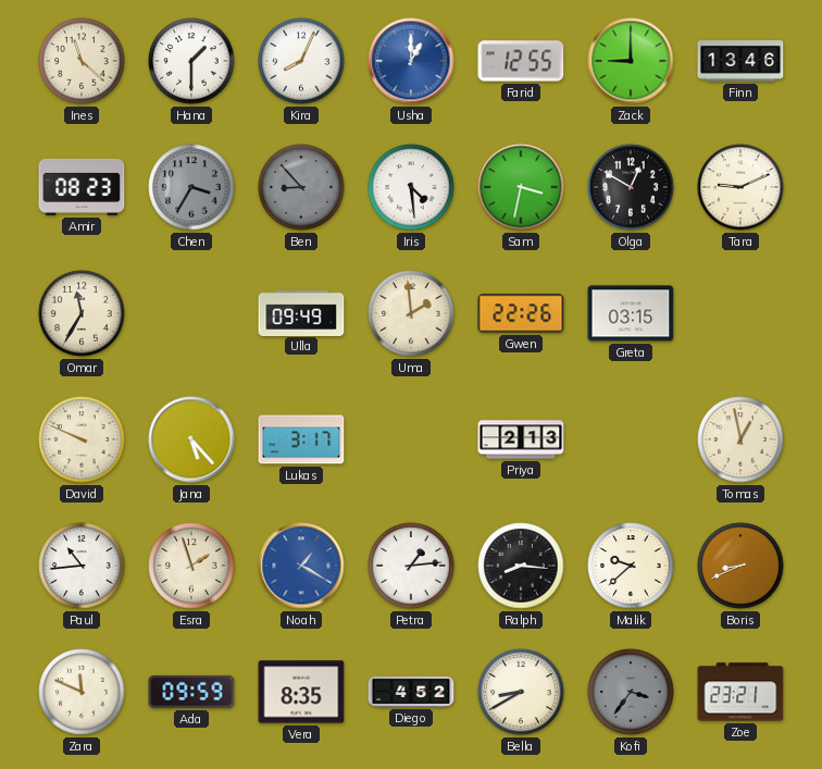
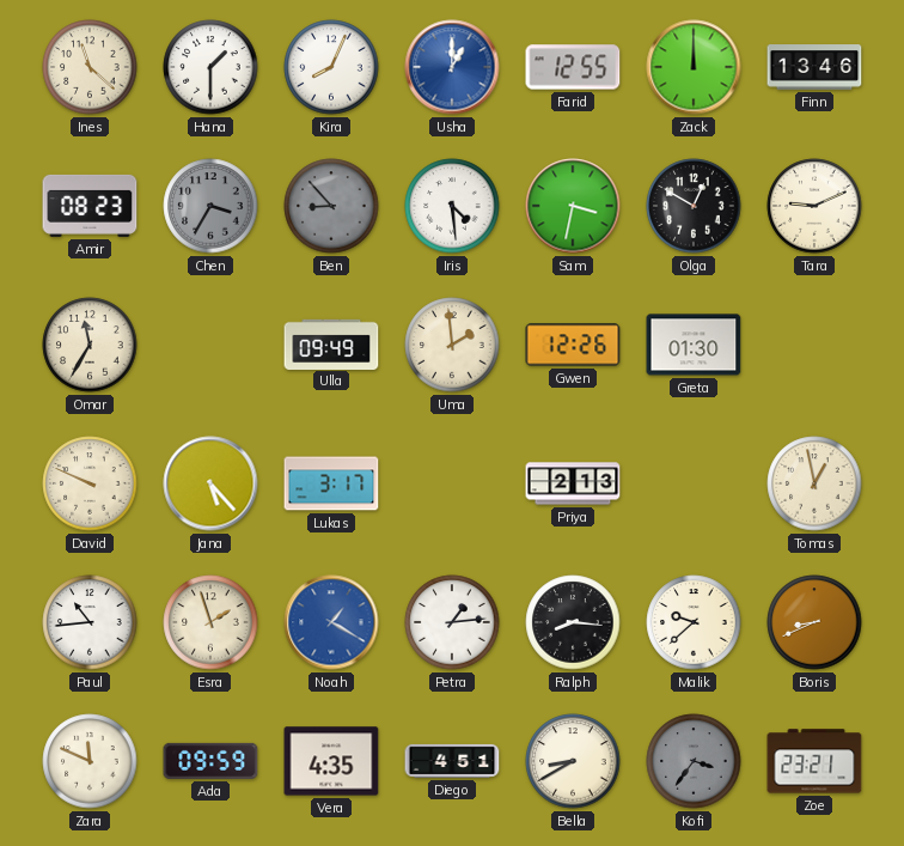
Zack: 9:00 -> 12:00
Gwen: 22:26 -> 12:26
Greta: 03:15 -> 01:30
Vera: 8:35 -> 4:35
Diego: 4:52 -> 4:51
